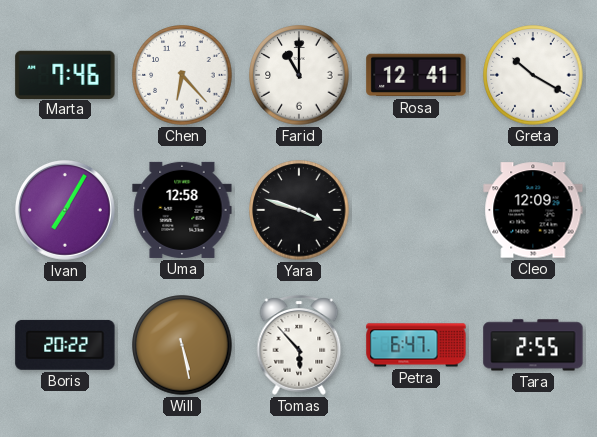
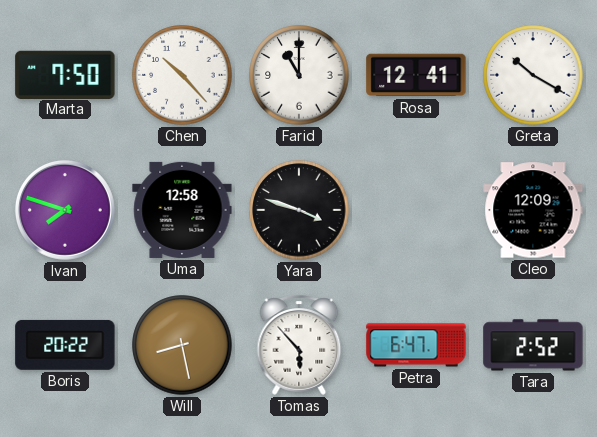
Marta: 7:46 -> 7:50
Chen: 6:23 -> 10:23
Ivan: 7:05 -> 7:48
Will: 5:28 -> 8:28
Tara: 2:55 -> 2:52
